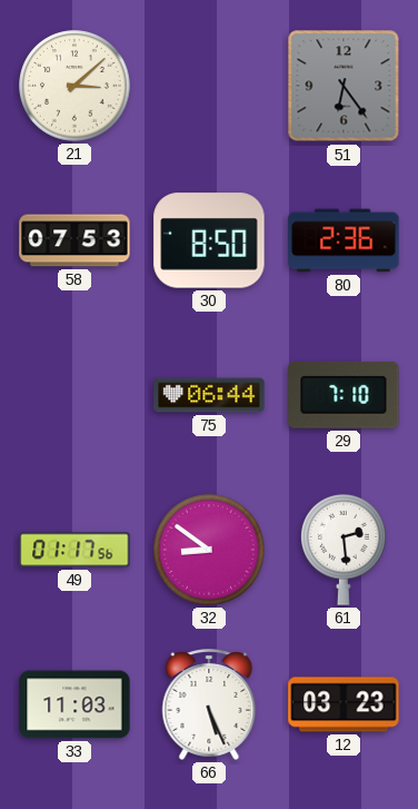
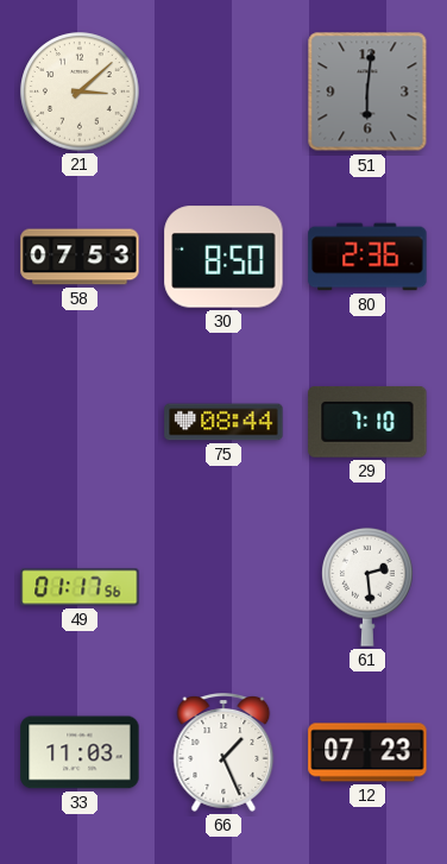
51: 6:24 -> 6:01
75: 06:44 -> 08:44
32: 8:51 -> none
66: 5:26 -> 1:26
12: 03:23 -> 07:23
